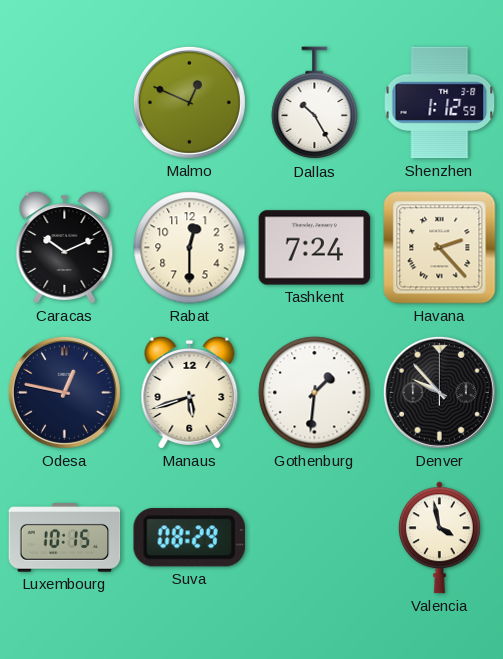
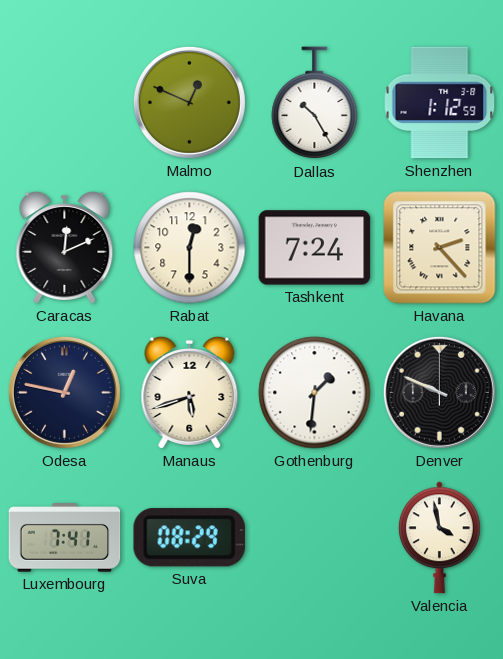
Caracas: 10:11 -> 12:11
Denver: 9:53 -> 9:49
Luxembourg: 10:15 -> 7:41
